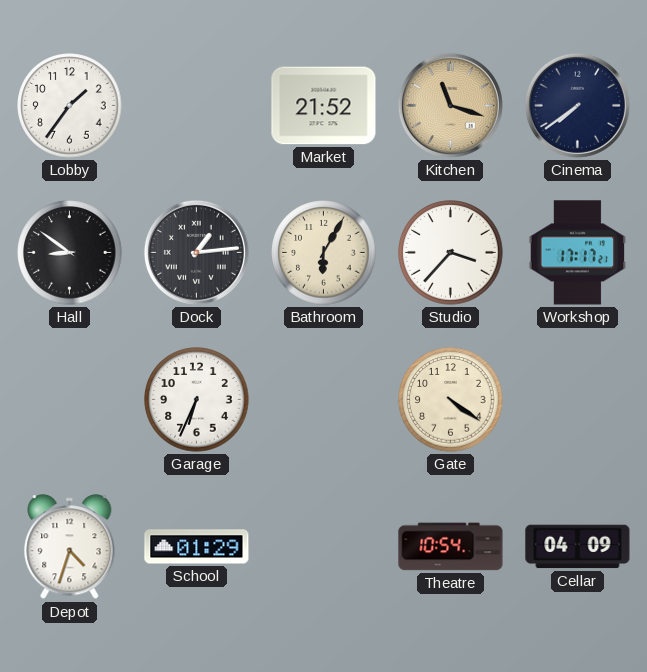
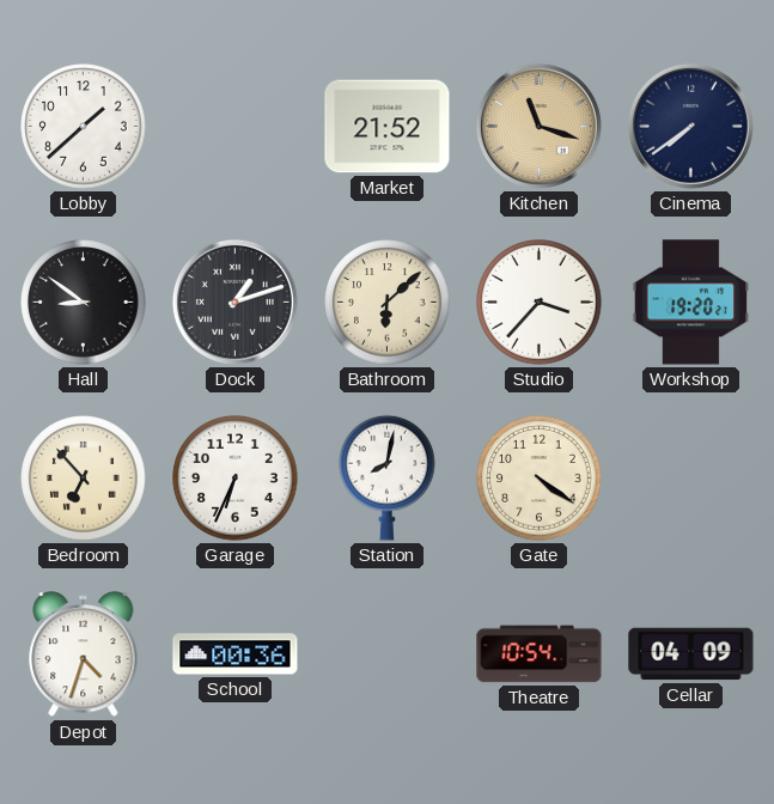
Lobby: 1:36 -> 1:38
Dock: 1:14 -> 1:12
Bathroom: 6:05 -> 6:08
Workshop: 17:17 -> 19:20
Bedroom: none -> 6:53
Station: none -> 8:02
School: 01:29 -> 00:36
